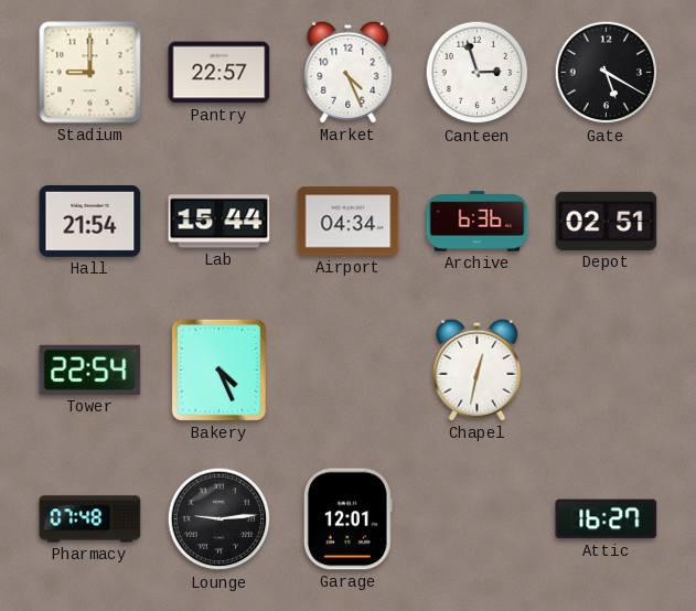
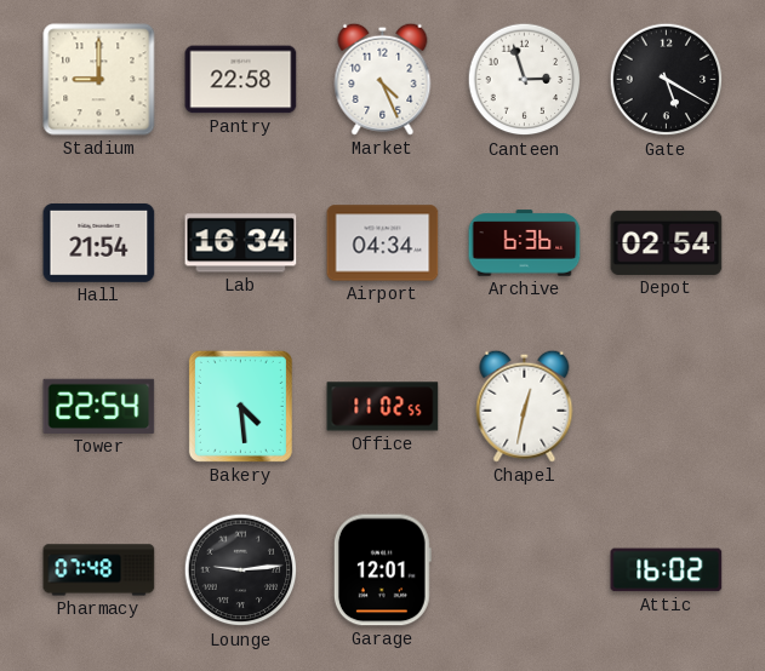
Pantry: 22:57 -> 22:58
Lab: 15:44 -> 16:34
Depot: 02:51 -> 02:54
Bakery: 4:26 -> 4:29
Office: none -> 11:02
Attic: 16:27 -> 16:02
